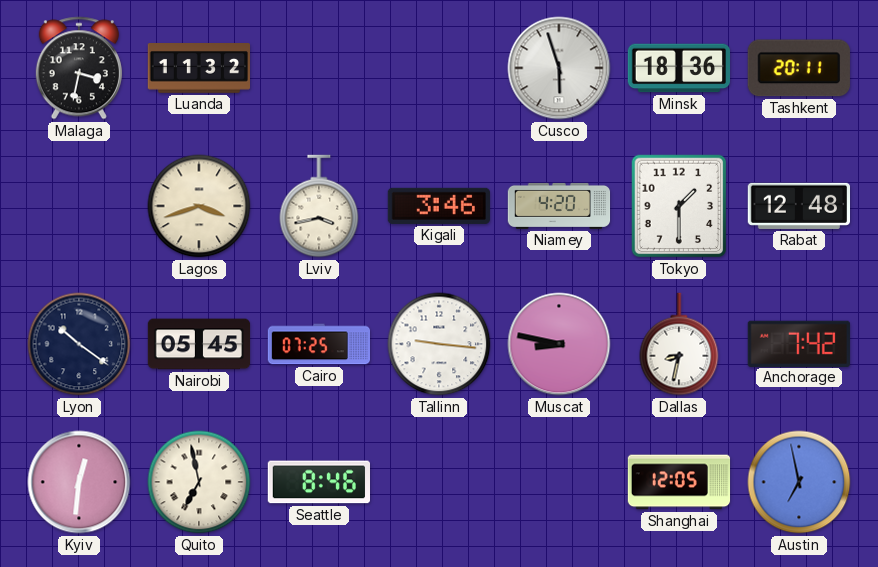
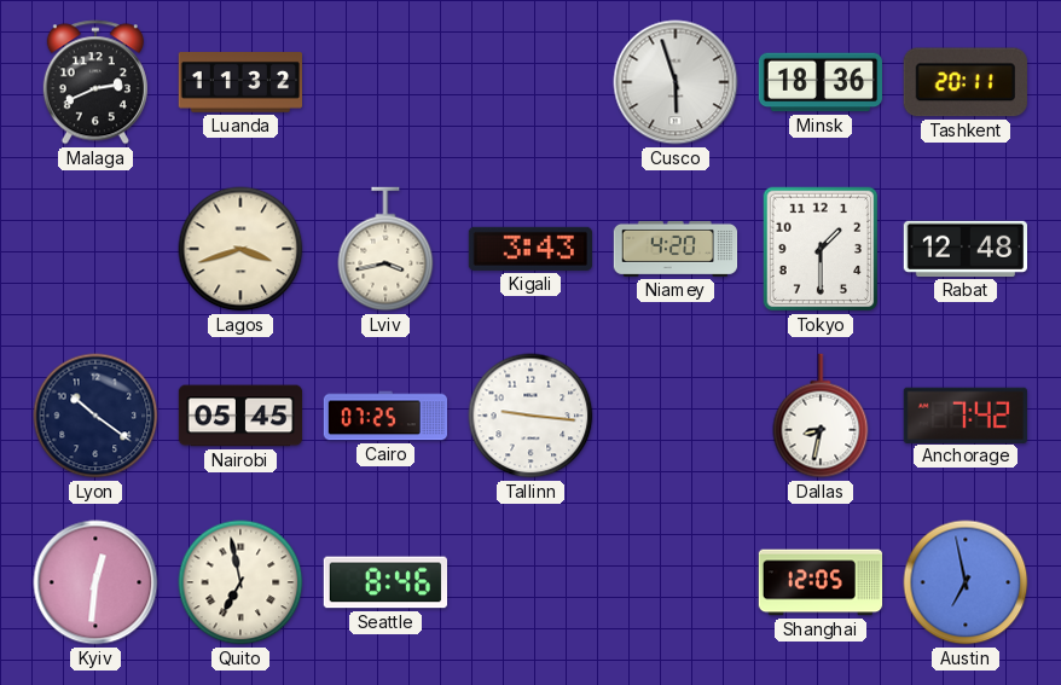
Malaga: 3:32 -> 2:41
Kigali: 3:46 -> 3:43
Muscat: 8:47 -> none
